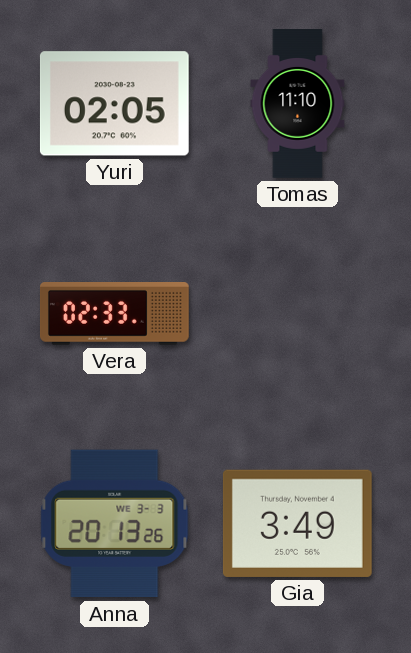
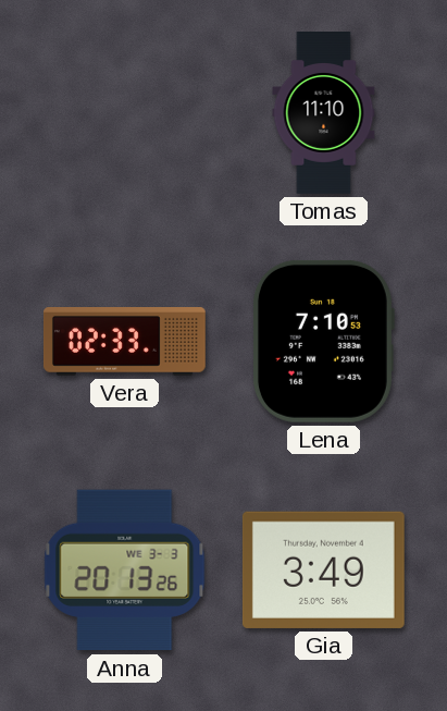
Yuri: 02:05 -> none
Lena: none -> 7:10
